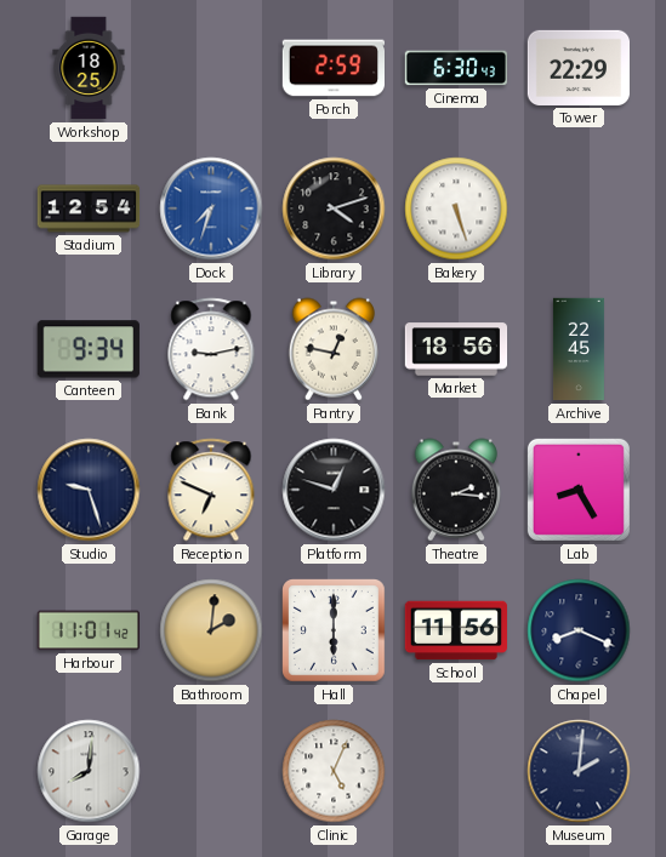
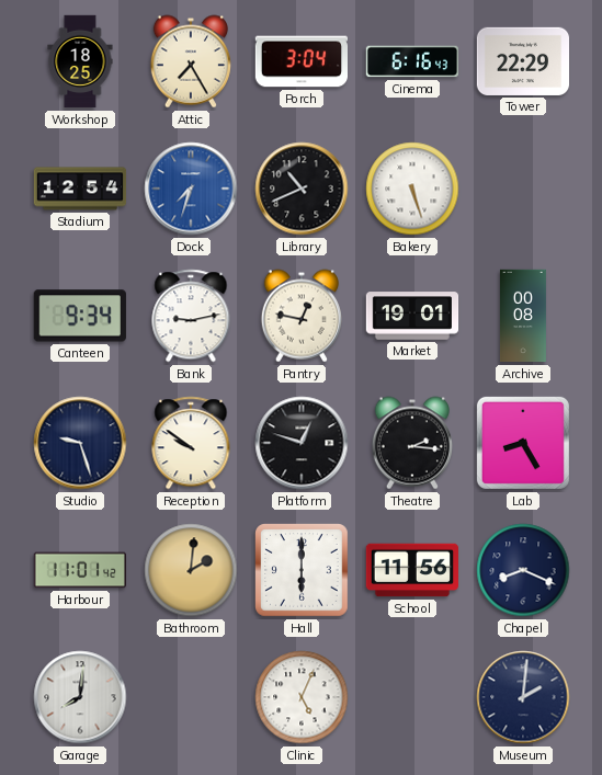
Attic: none -> 7:25
Porch: 2:59 -> 3:04
Cinema: 6:30 -> 6:16
Library: 4:12 -> 10:41
Market: 18:56 -> 19:01
Archive: 22:45 -> 00:08
Reception: 6:49 -> 9:51
